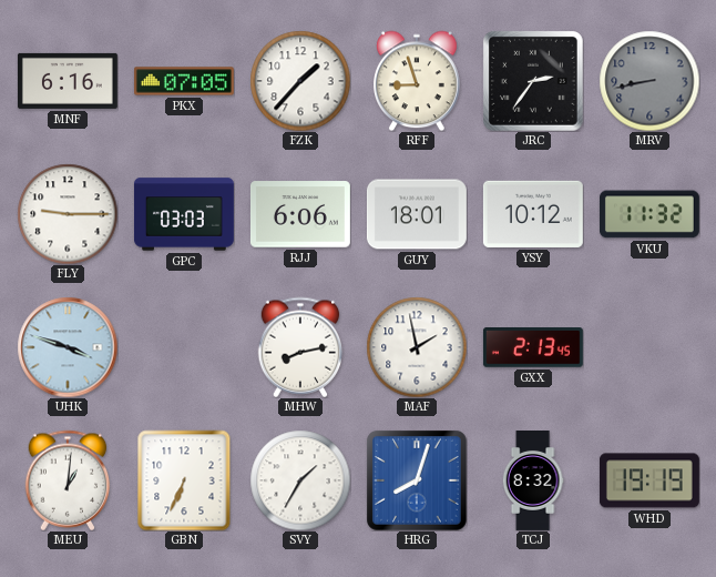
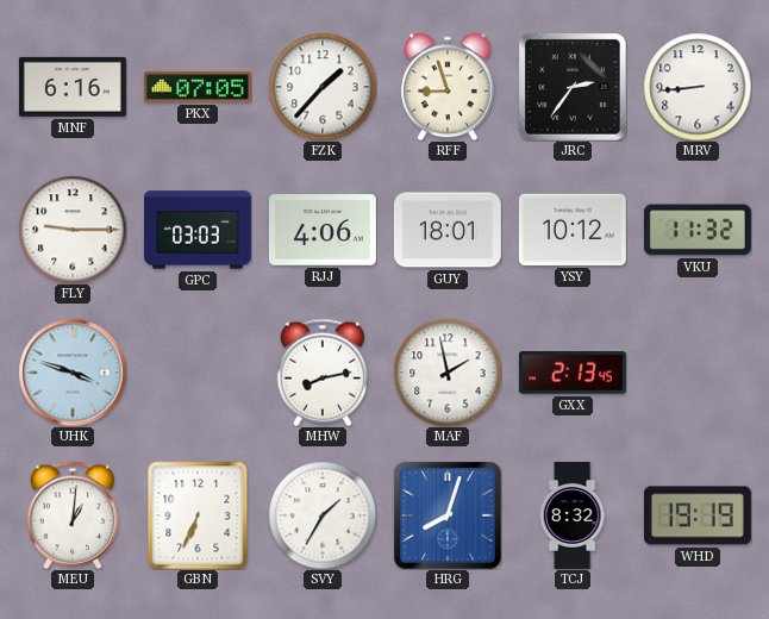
MRV: 8:43 -> 8:44
MRV dial: grey -> white
RJJ: 6:06 -> 4:06
